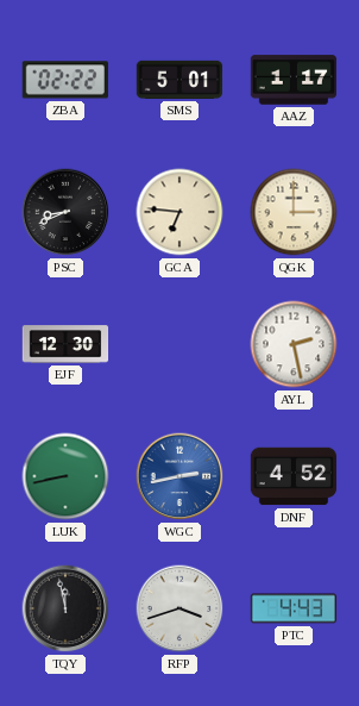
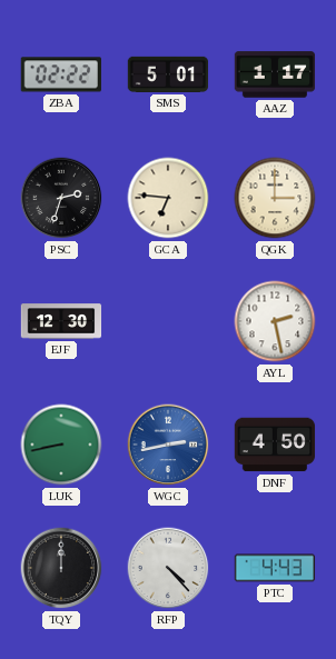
PSC: 8:41 -> 2:33
DNF: 4:52 -> 4:50
TQY: 11:58 -> 12:00
RFP: 3:42 -> 4:23
